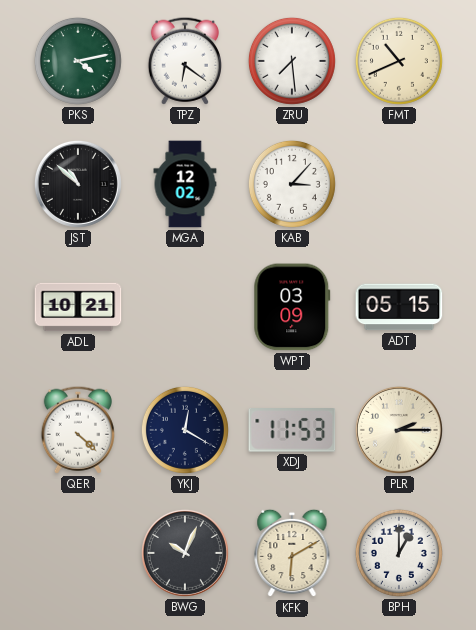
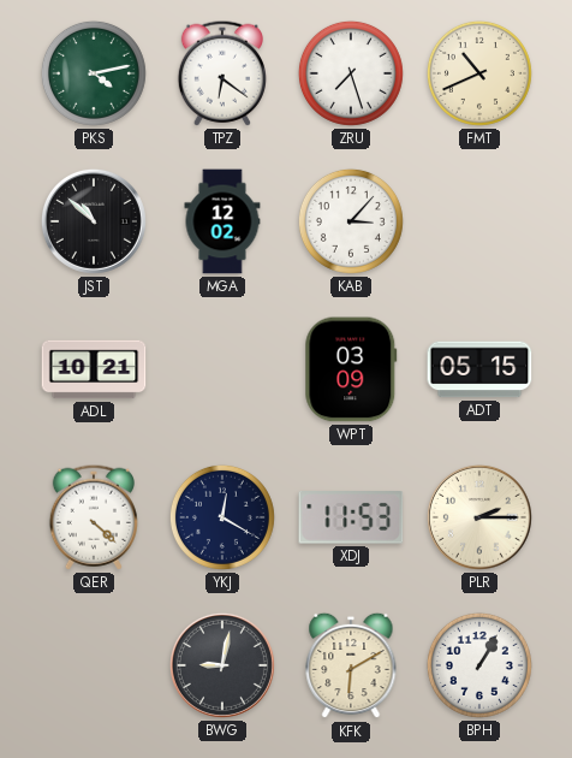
ZRU: 7:29 -> 7:27
BWG: 10:04 -> 9:02
BPH: 1:00 -> 1:05
